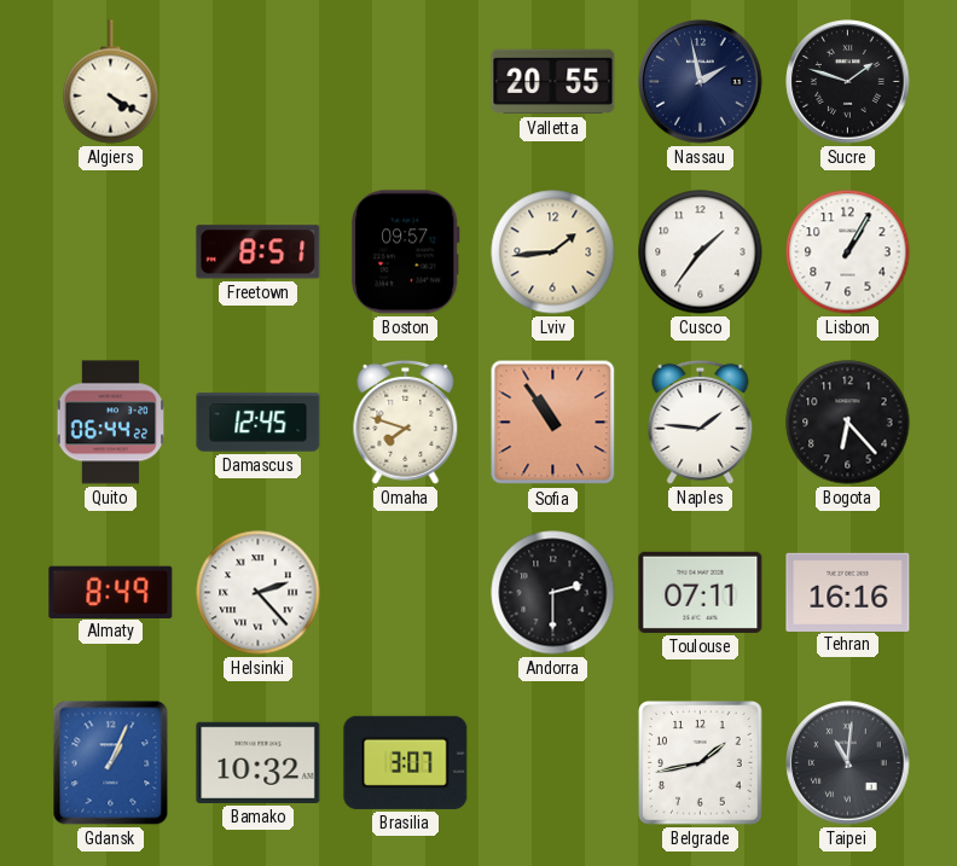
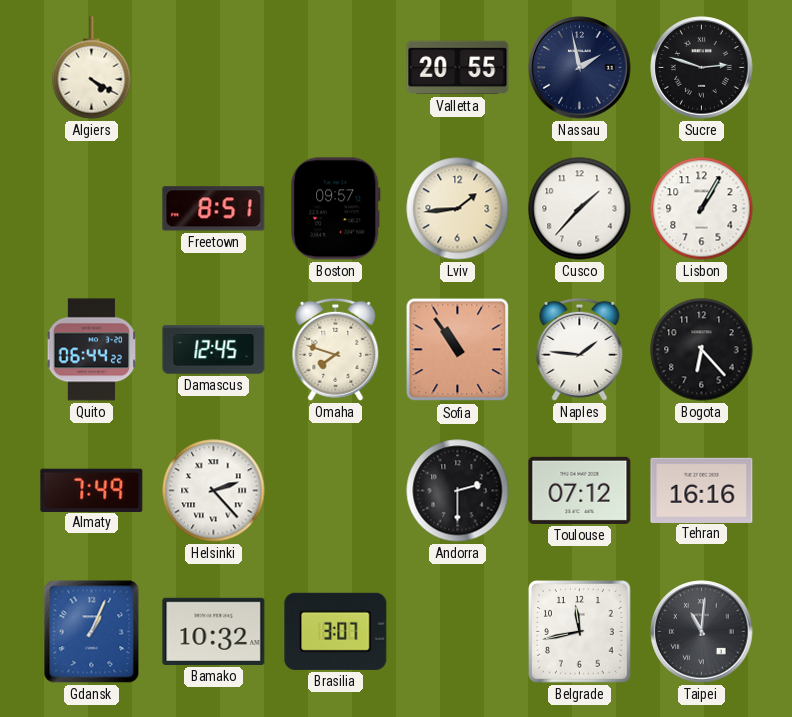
Sucre: 1:48 -> 2:48
Cusco: 1:36 -> 1:37
Almaty: 8:49 -> 7:49
Toulouse: 07:11 -> 07:12
Belgrade: 1:43 -> 11:43
